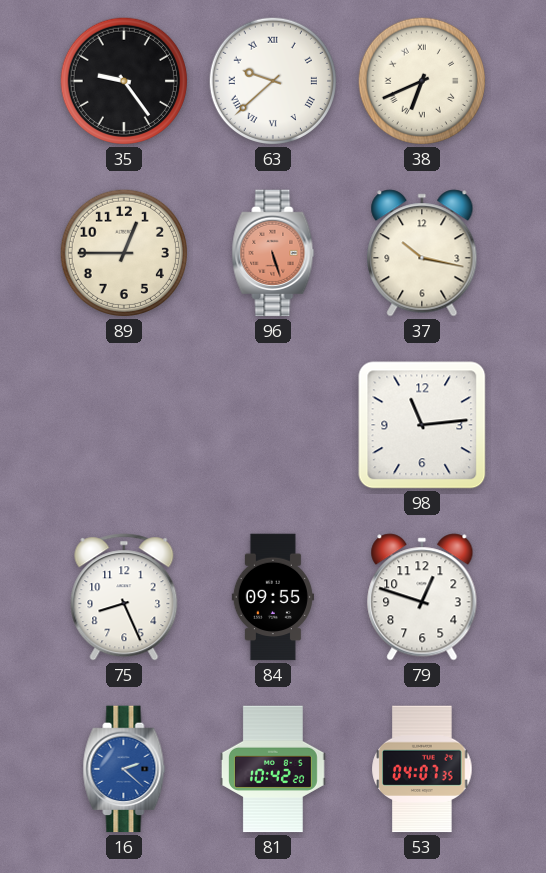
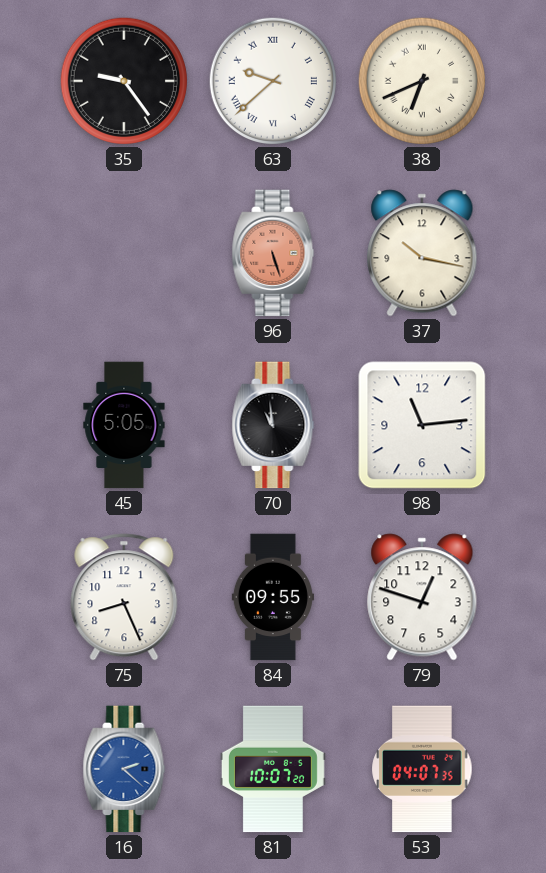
89: 12:45 -> none
45: none -> 5:05
70: none -> 10:59
81: 10:42 -> 10:07
